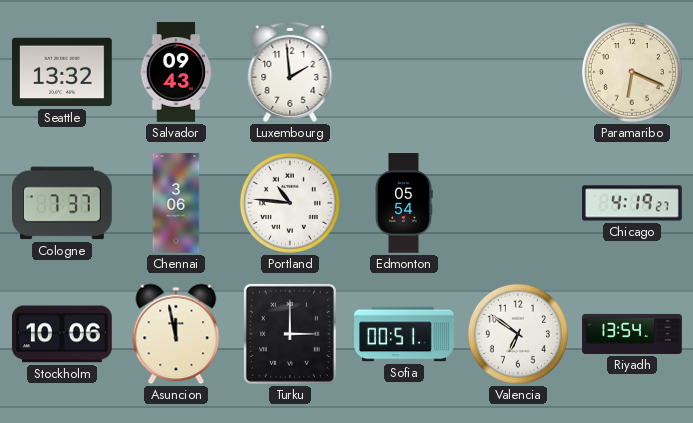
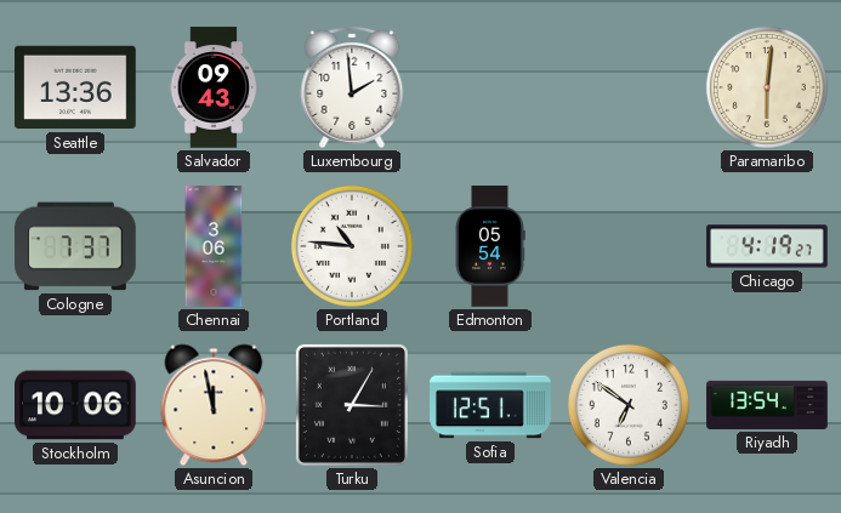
Seattle: 13:32 -> 13:36
Paramaribo: 6:19 -> 6:01
Turku: 3:00 -> 3:05
Sofia: 00:51 -> 12:51
